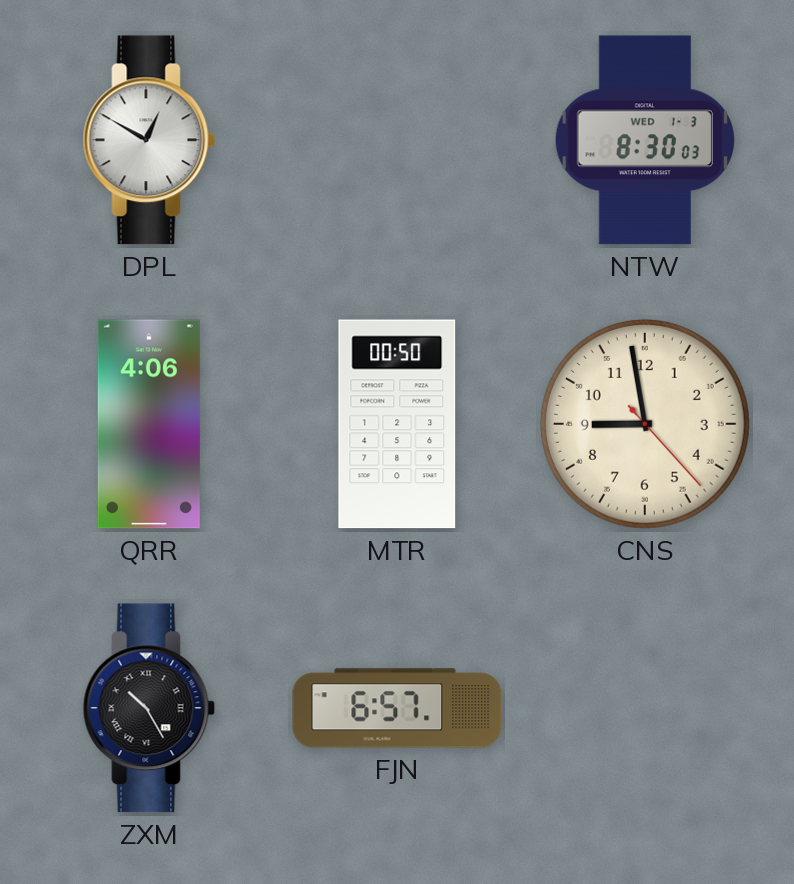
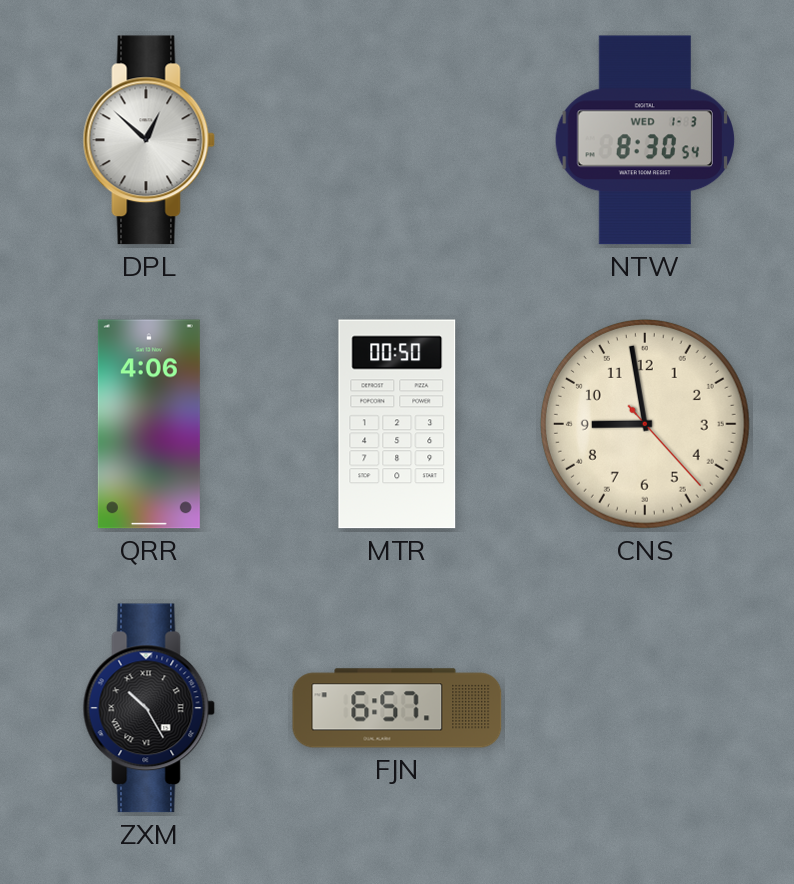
DPL: 12:50 -> 12:52
NTW: 8:30:03 -> 8:30:54
